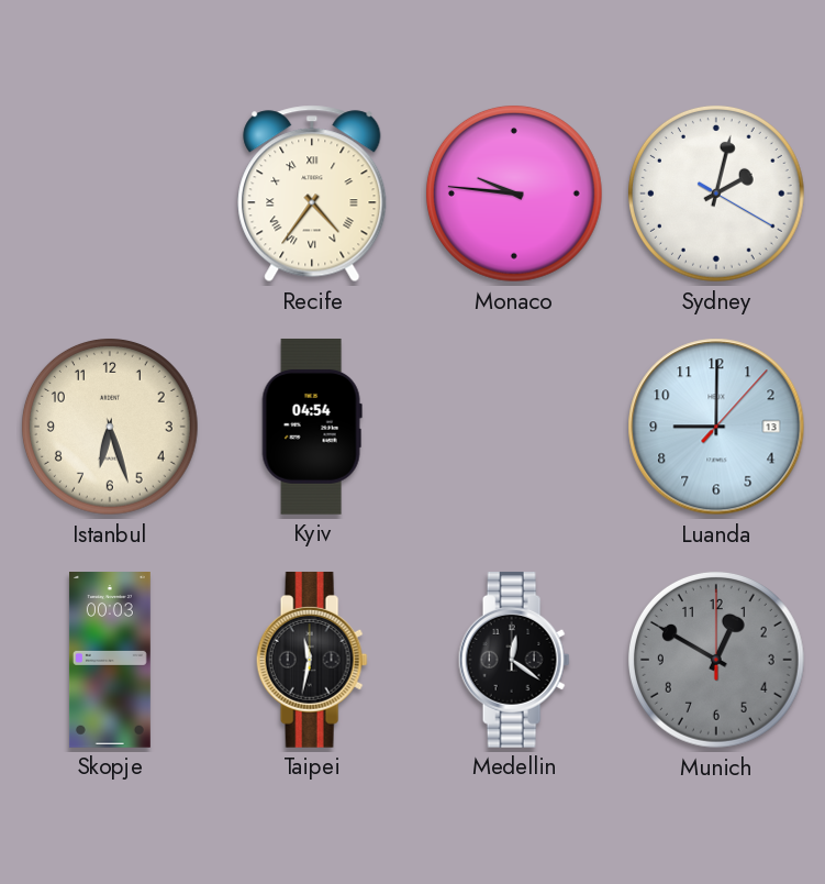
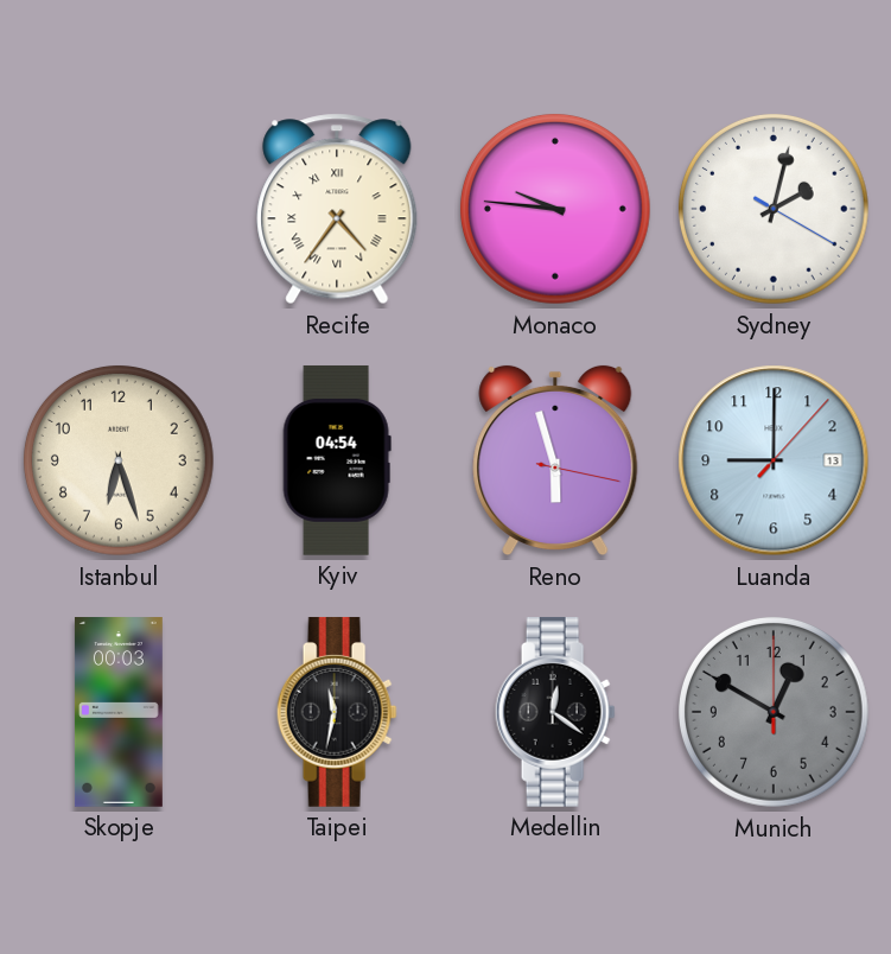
Reno: none -> 5:57
